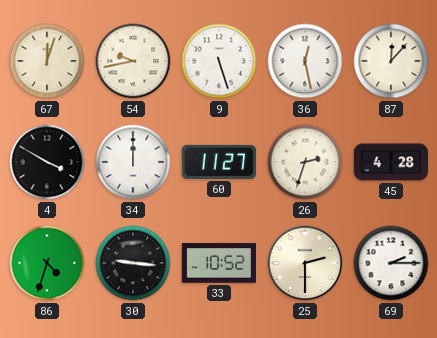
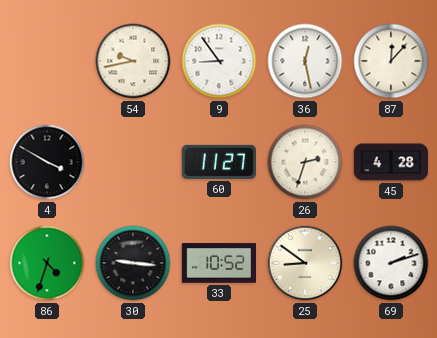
67: 12:03 -> none
9: 5:27 -> 8:54
34: 12:00 -> none
25: 2:30 -> 8:51
69: 2:15 -> 2:12
